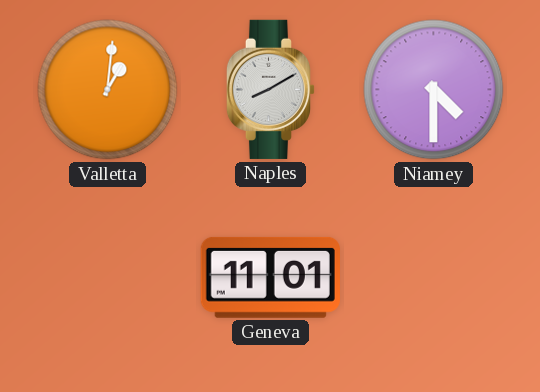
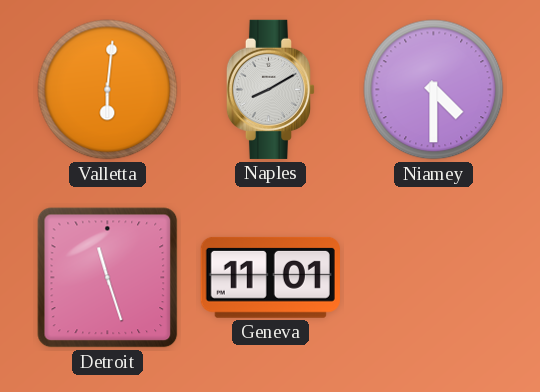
Valletta: 1:01 -> 6:01
Detroit: none -> 11:27
